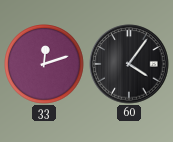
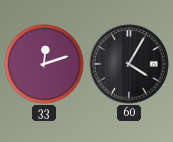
60: 4:06 -> 4:05
